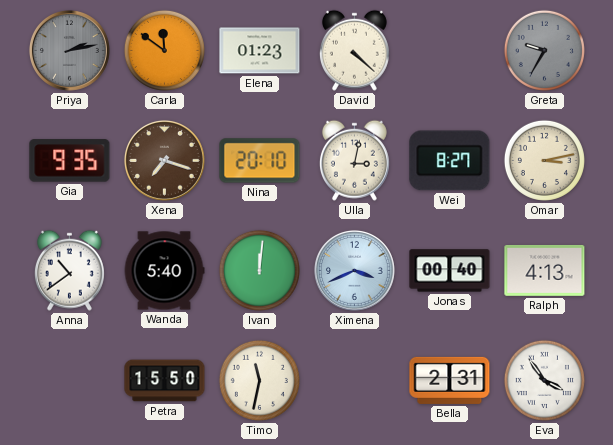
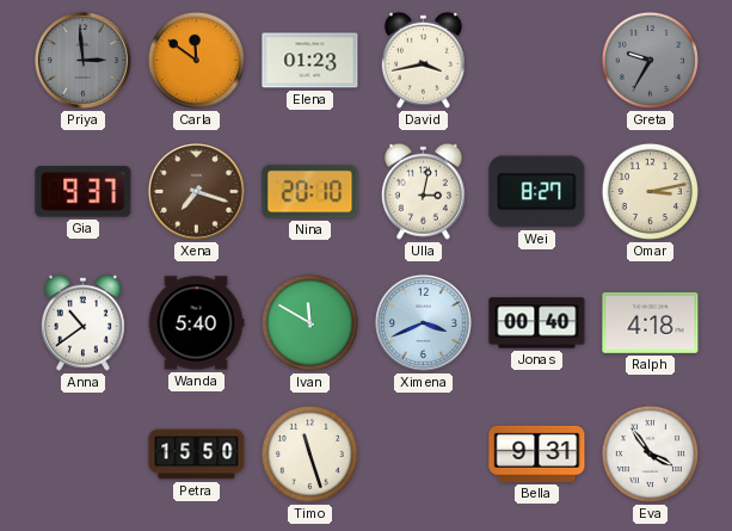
Priya: 2:13 -> 2:59
David: 4:22 -> 3:43
Gia: 9:35 -> 9:37
Ivan: 12:01 -> 11:50
Ralph: 4:13 -> 4:18
Timo: 11:32 -> 11:27
Bella: 2:31 -> 9:31
